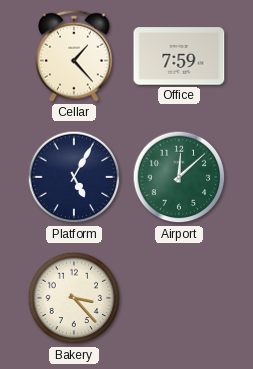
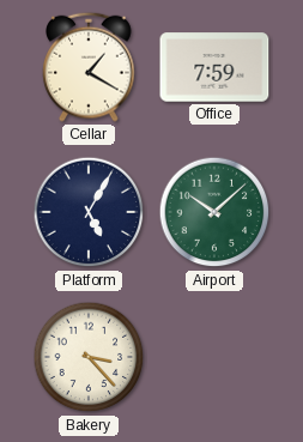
Cellar: 1:23 -> 1:20
Airport: 12:08 -> 10:08
